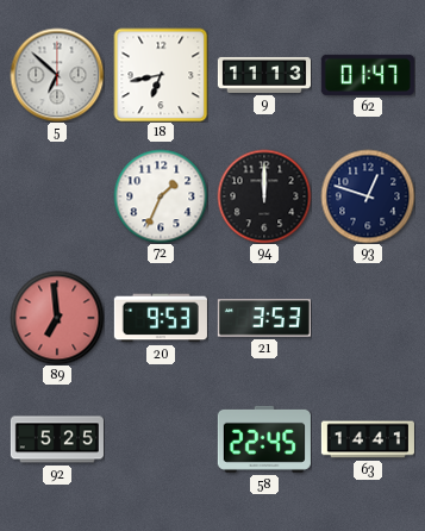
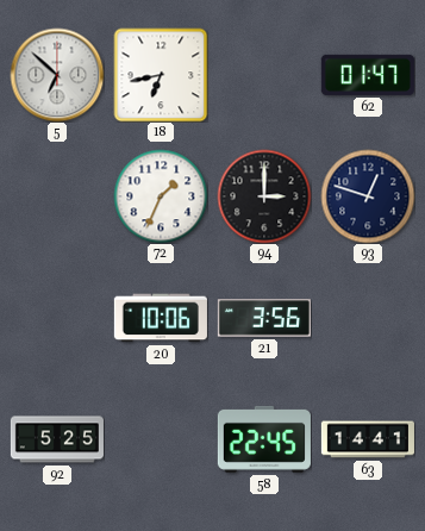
9: 11:13 -> none
94: 12:00 -> 3:00
89: 6:59 -> none
20: 9:53 -> 10:06
21: 3:53 -> 3:56
